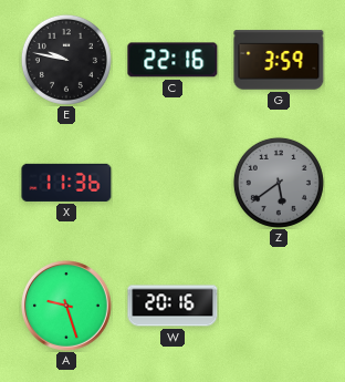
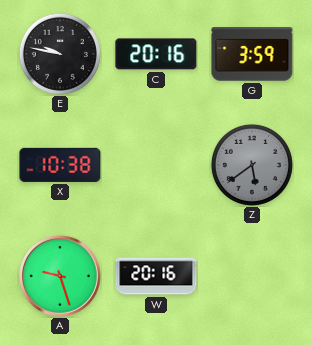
C: 22:16 -> 20:16
X: 11:36 -> 10:38
